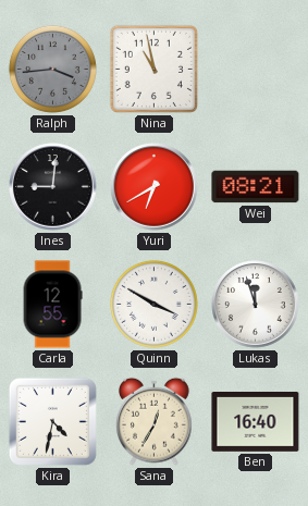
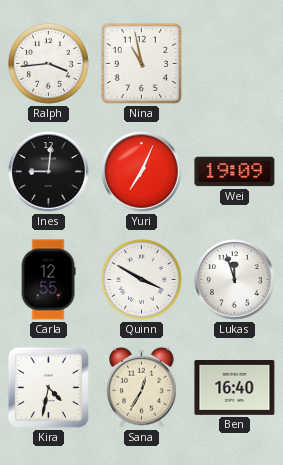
Ralph dial: grey -> white
Yuri: 6:40 -> 7:04
Wei: 08:21 -> 19:09
